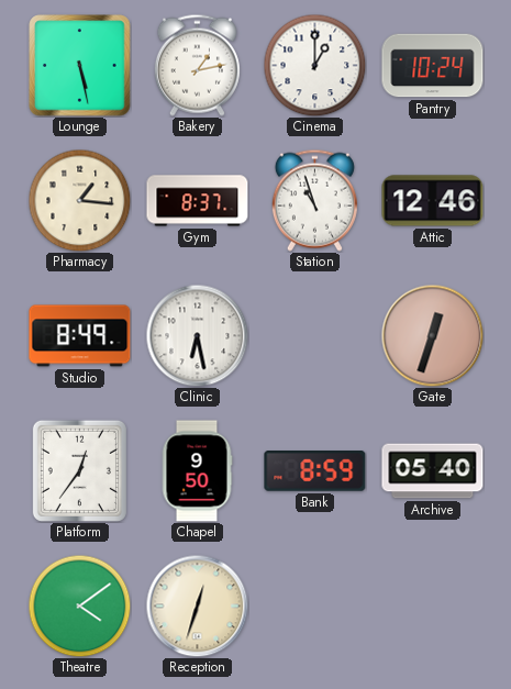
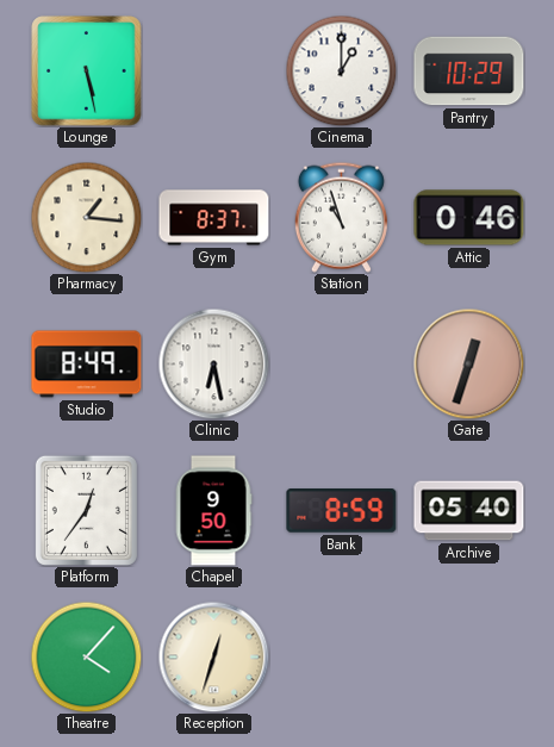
Bakery: 1:13 -> none
Pantry: 10:24 -> 10:29
Attic: 12:46 -> 0:46
Theatre: 4:09 -> 4:07
